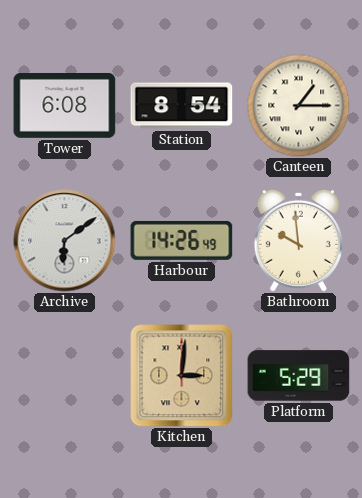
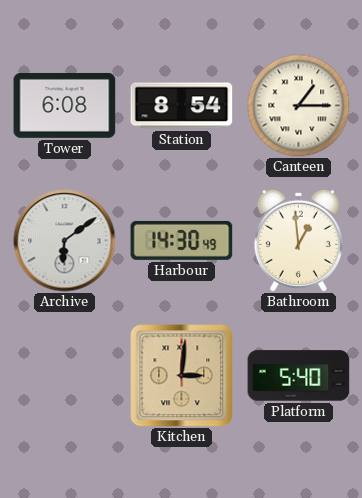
Harbour: 14:26 -> 14:30
Bathroom: 9:59 -> 12:59
Platform: 5:29 -> 5:40
